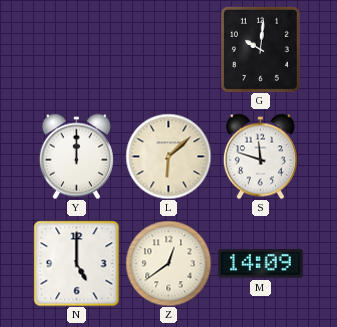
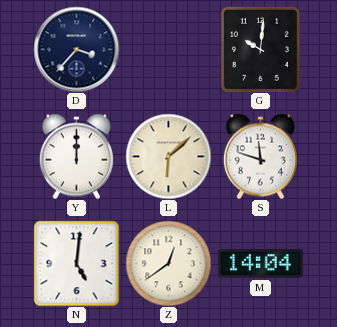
D: none -> 3:37
N: 5:00 -> 5:01
M: 14:09 -> 14:04
